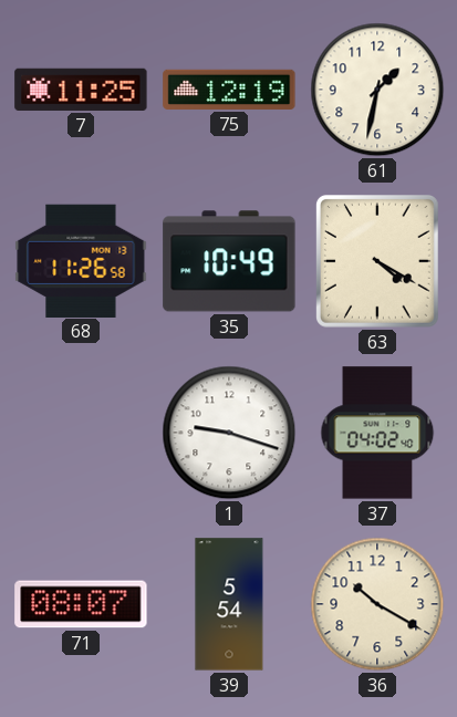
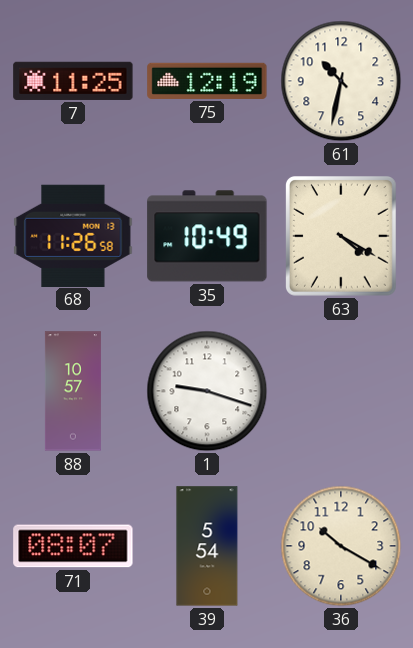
61: 1:32 -> 10:32
88: none -> 10:57
37: 04:02 -> none
